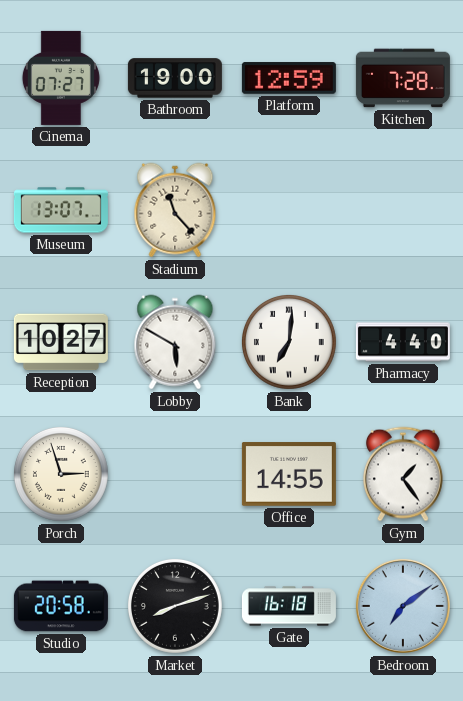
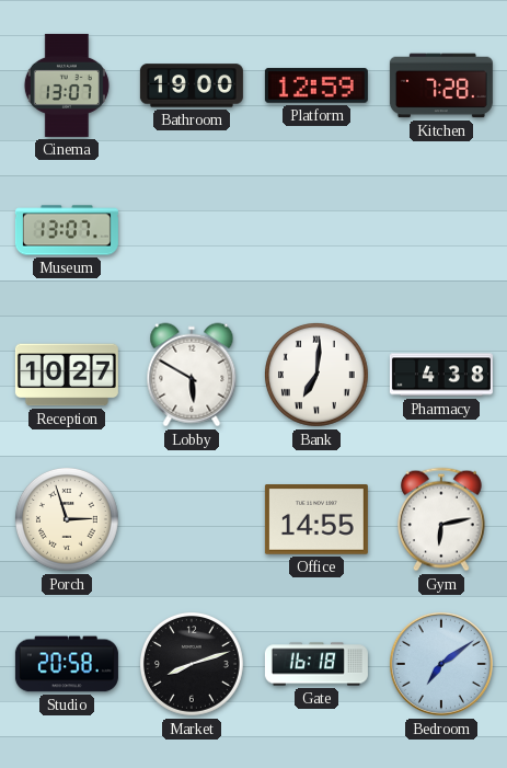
Cinema: 07:27 -> 13:07
Stadium: 11:23 -> none
Pharmacy: 4:40 -> 4:38
Gym: 1:24 -> 6:13
